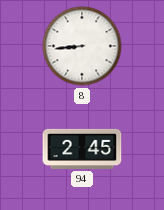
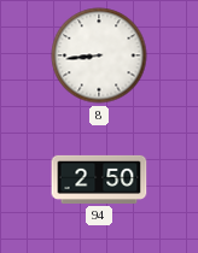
94: 2:45 -> 2:50
